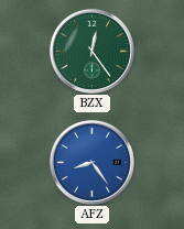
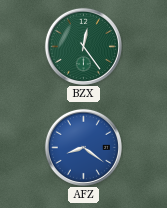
AFZ: 8:24 -> 8:21
